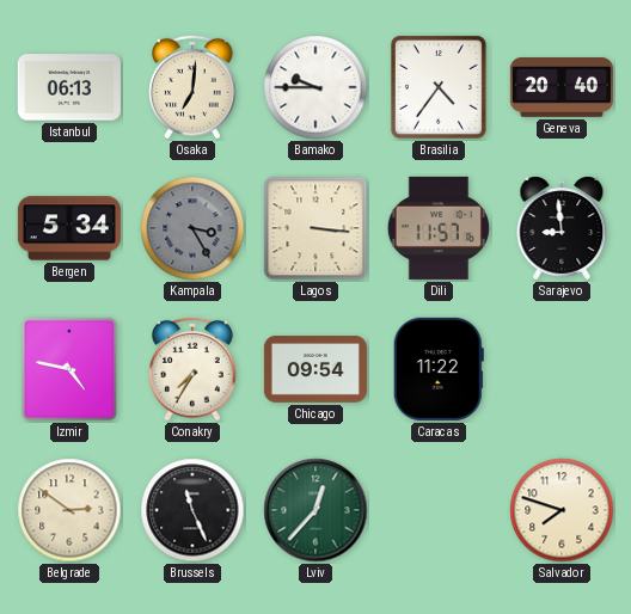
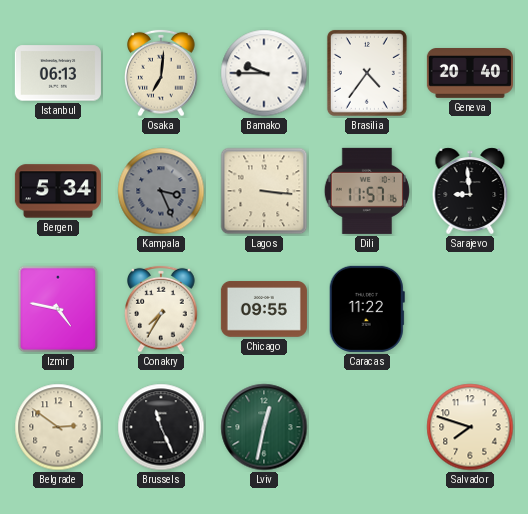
Kampala: 3:25 -> 3:26
Chicago: 09:54 -> 09:55
Lviv: 12:37 -> 12:32
